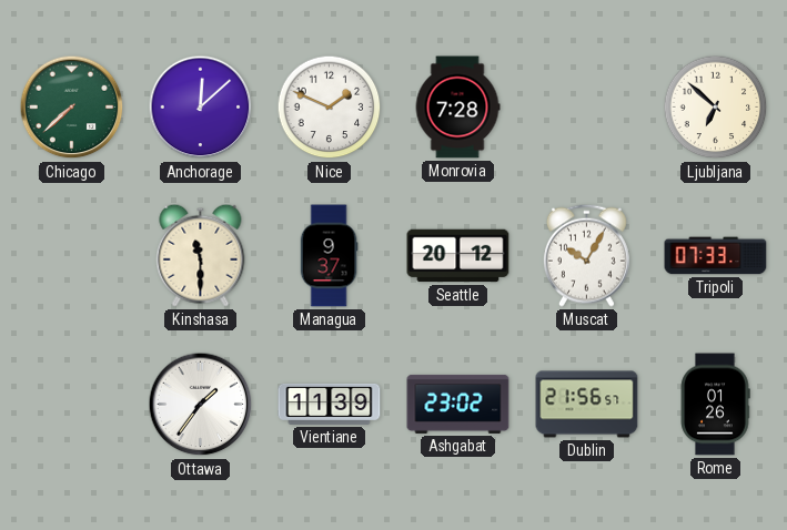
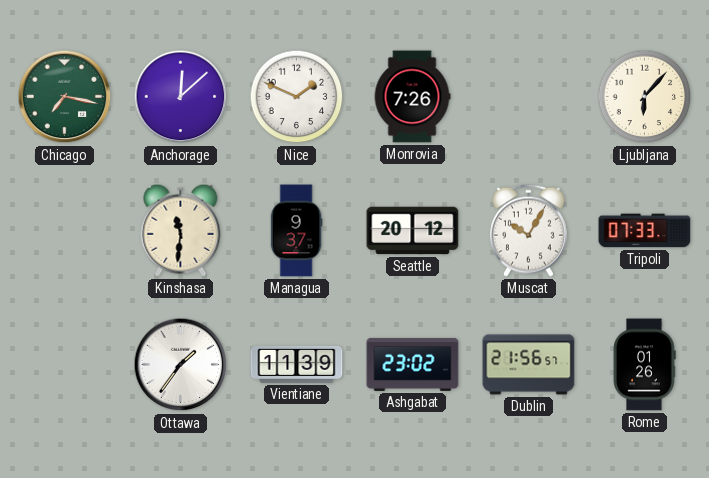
Chicago: 7:38 -> 7:17
Monrovia: 7:28 -> 7:26
Ljubljana: 6:52 -> 6:07
Kinshasa: 11:30 -> 11:31
